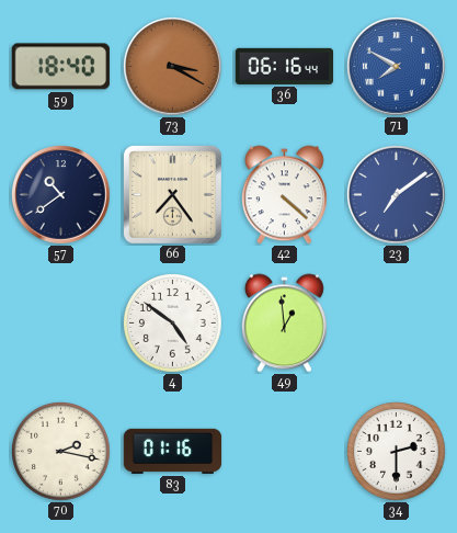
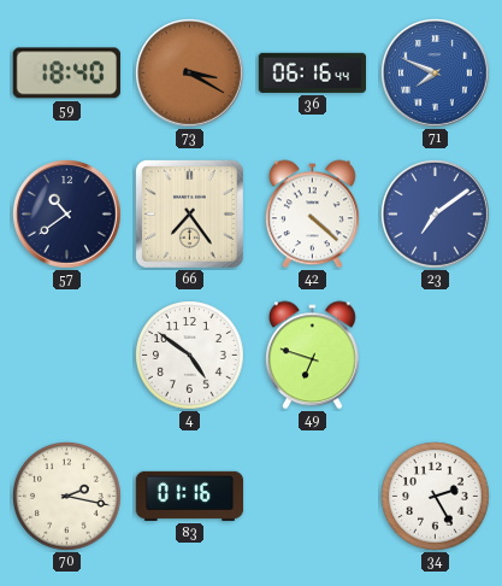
71: 7:50 -> 7:49
49: 12:59 -> 6:48
34: 2:30 -> 2:25
